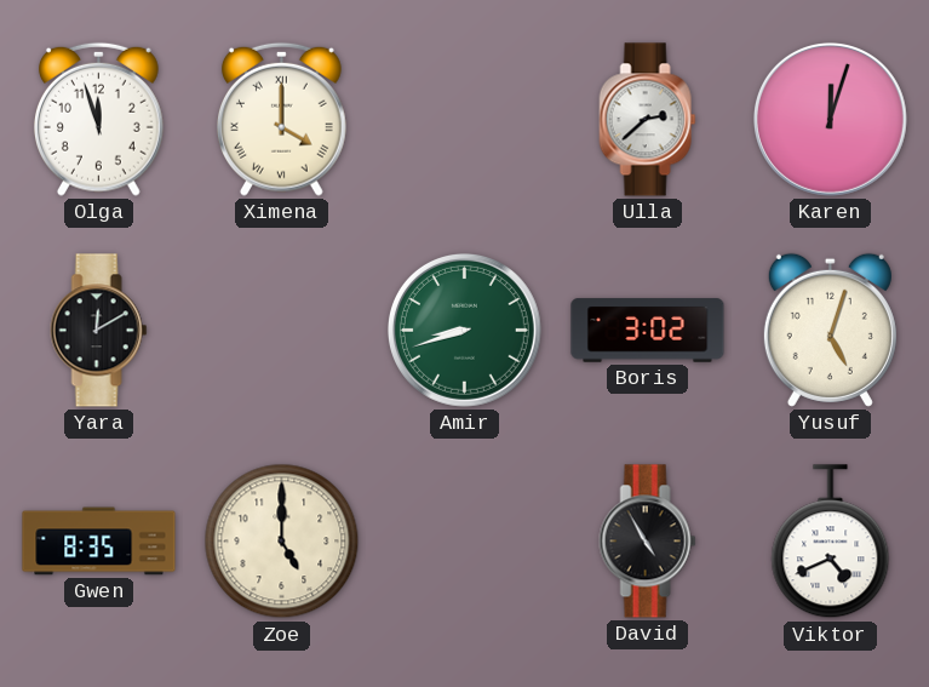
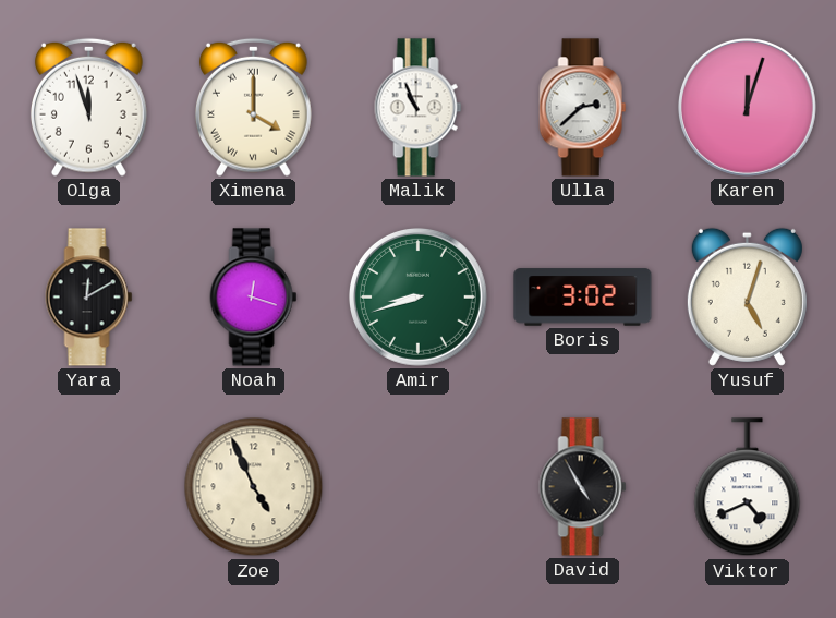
Malik: none -> 10:56
Noah: none -> 12:18
Gwen: 8:35 -> none
Zoe: 5:00 -> 4:56
